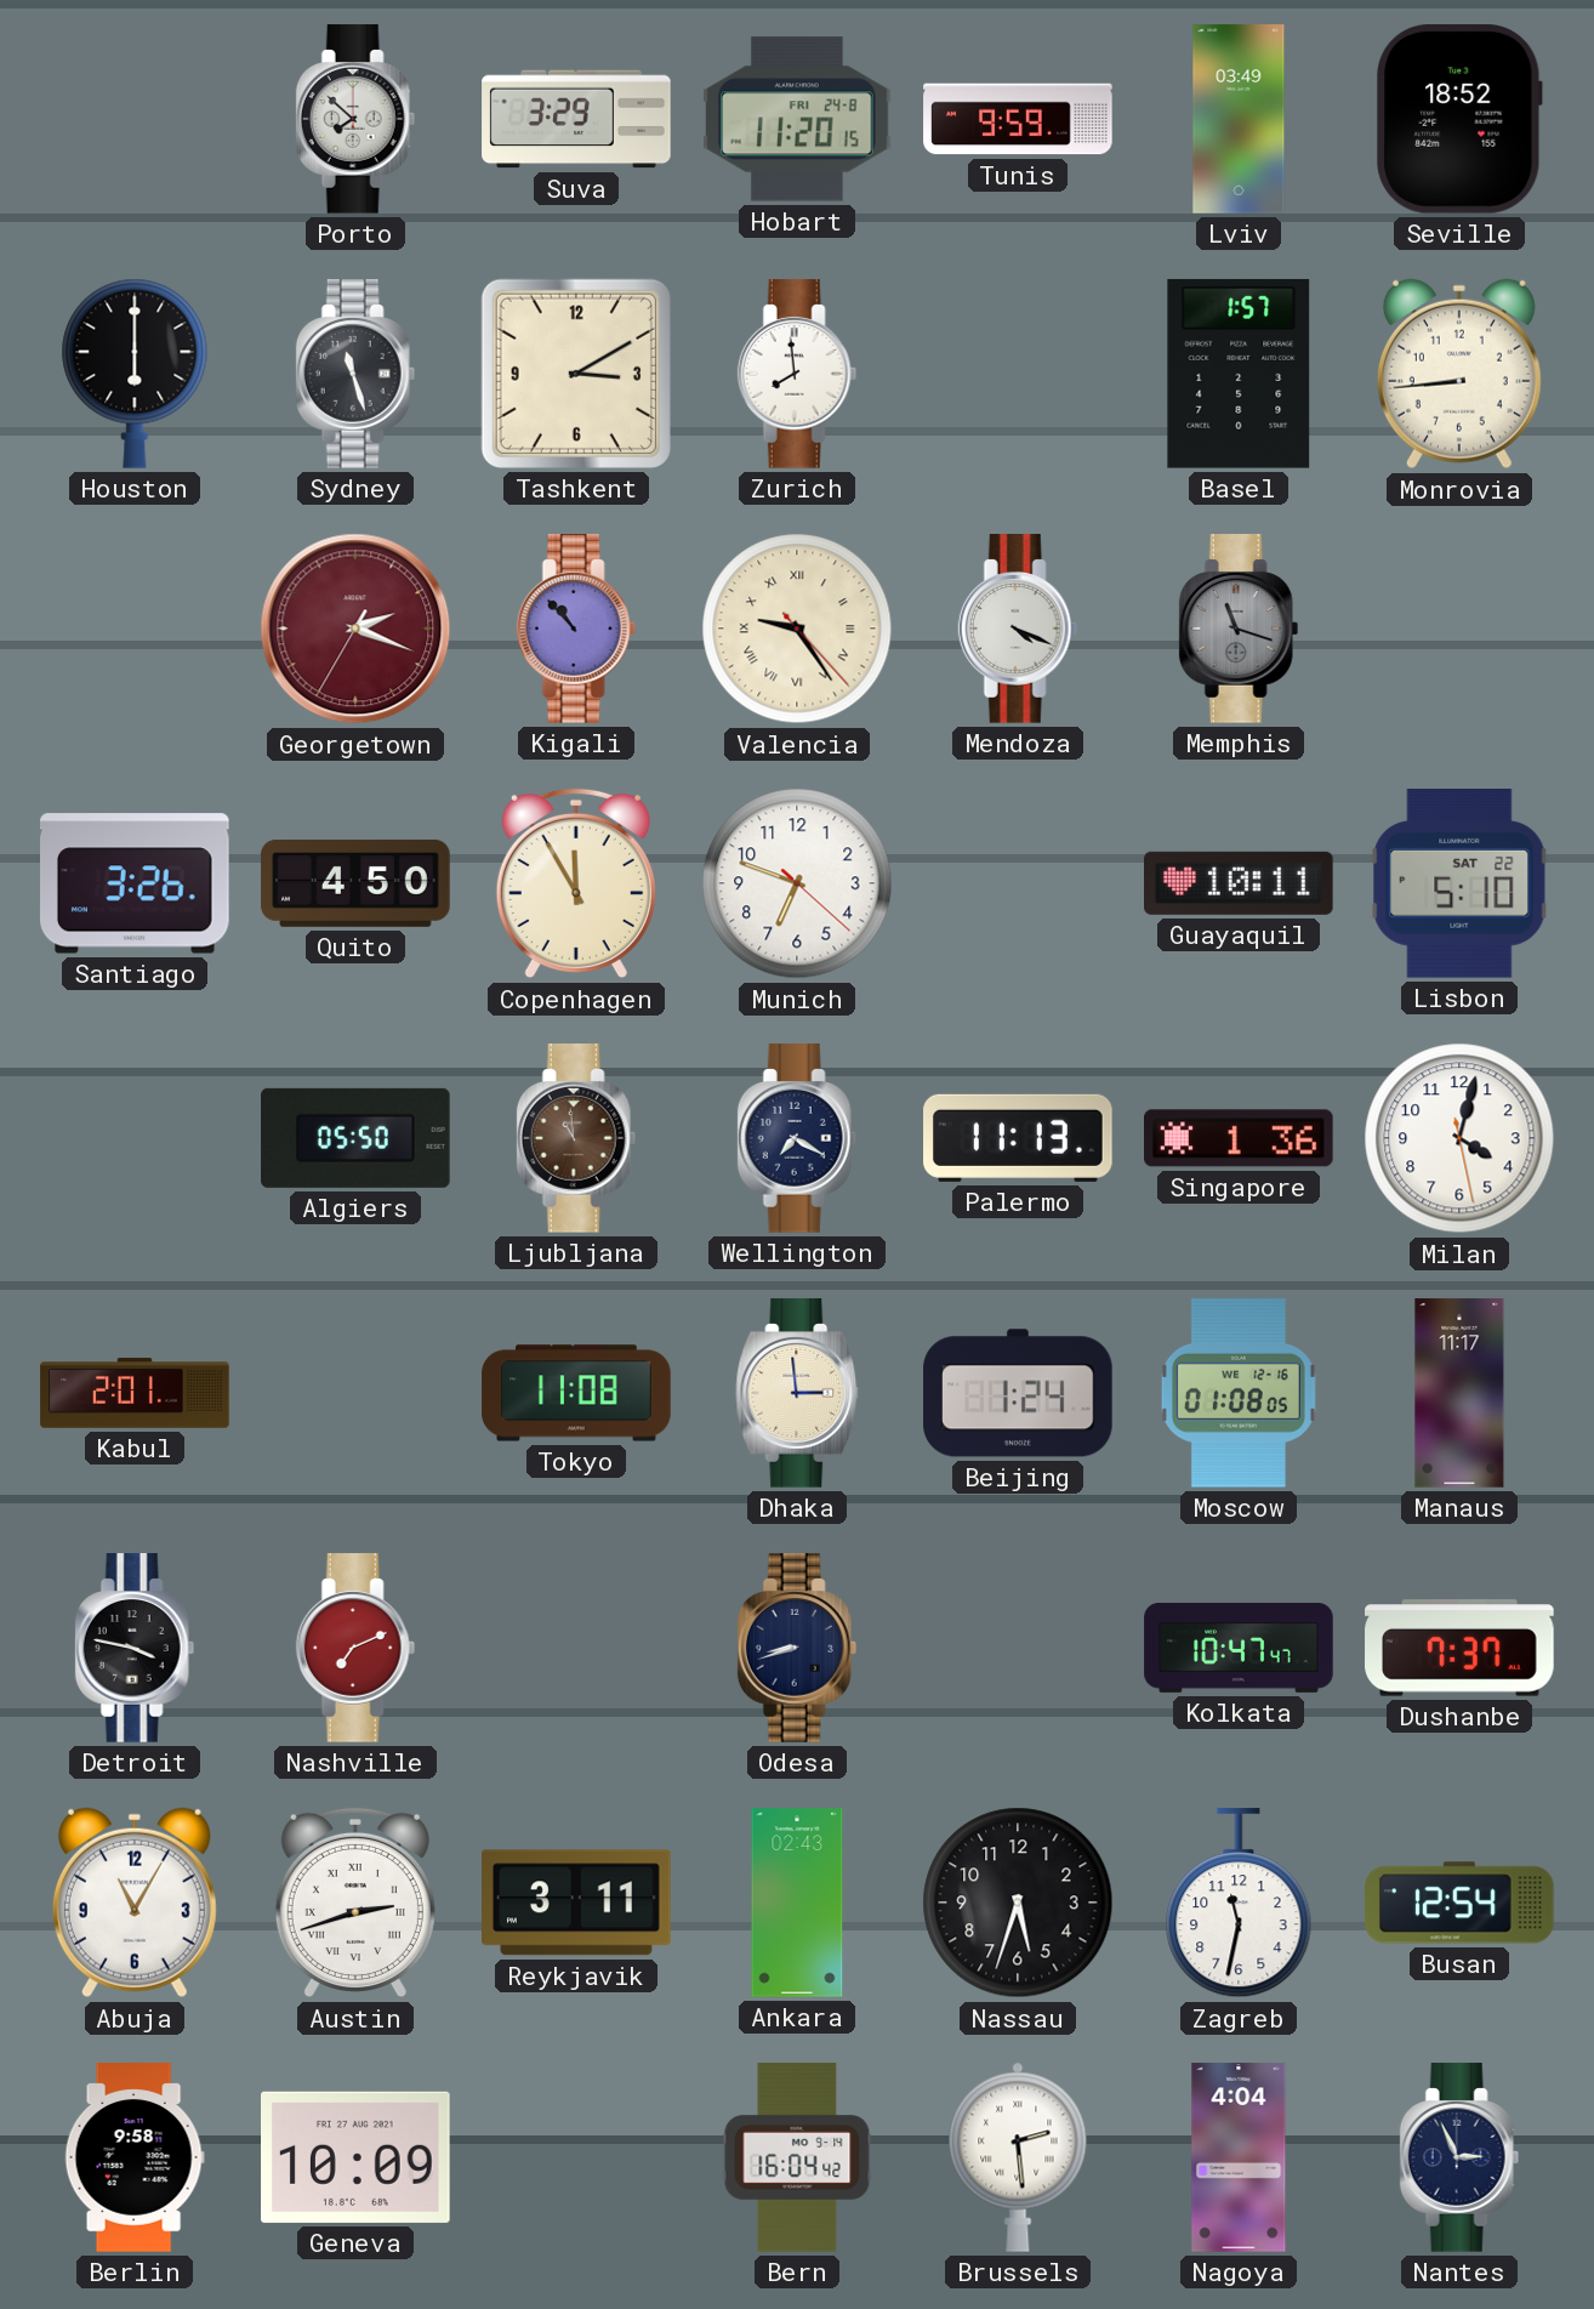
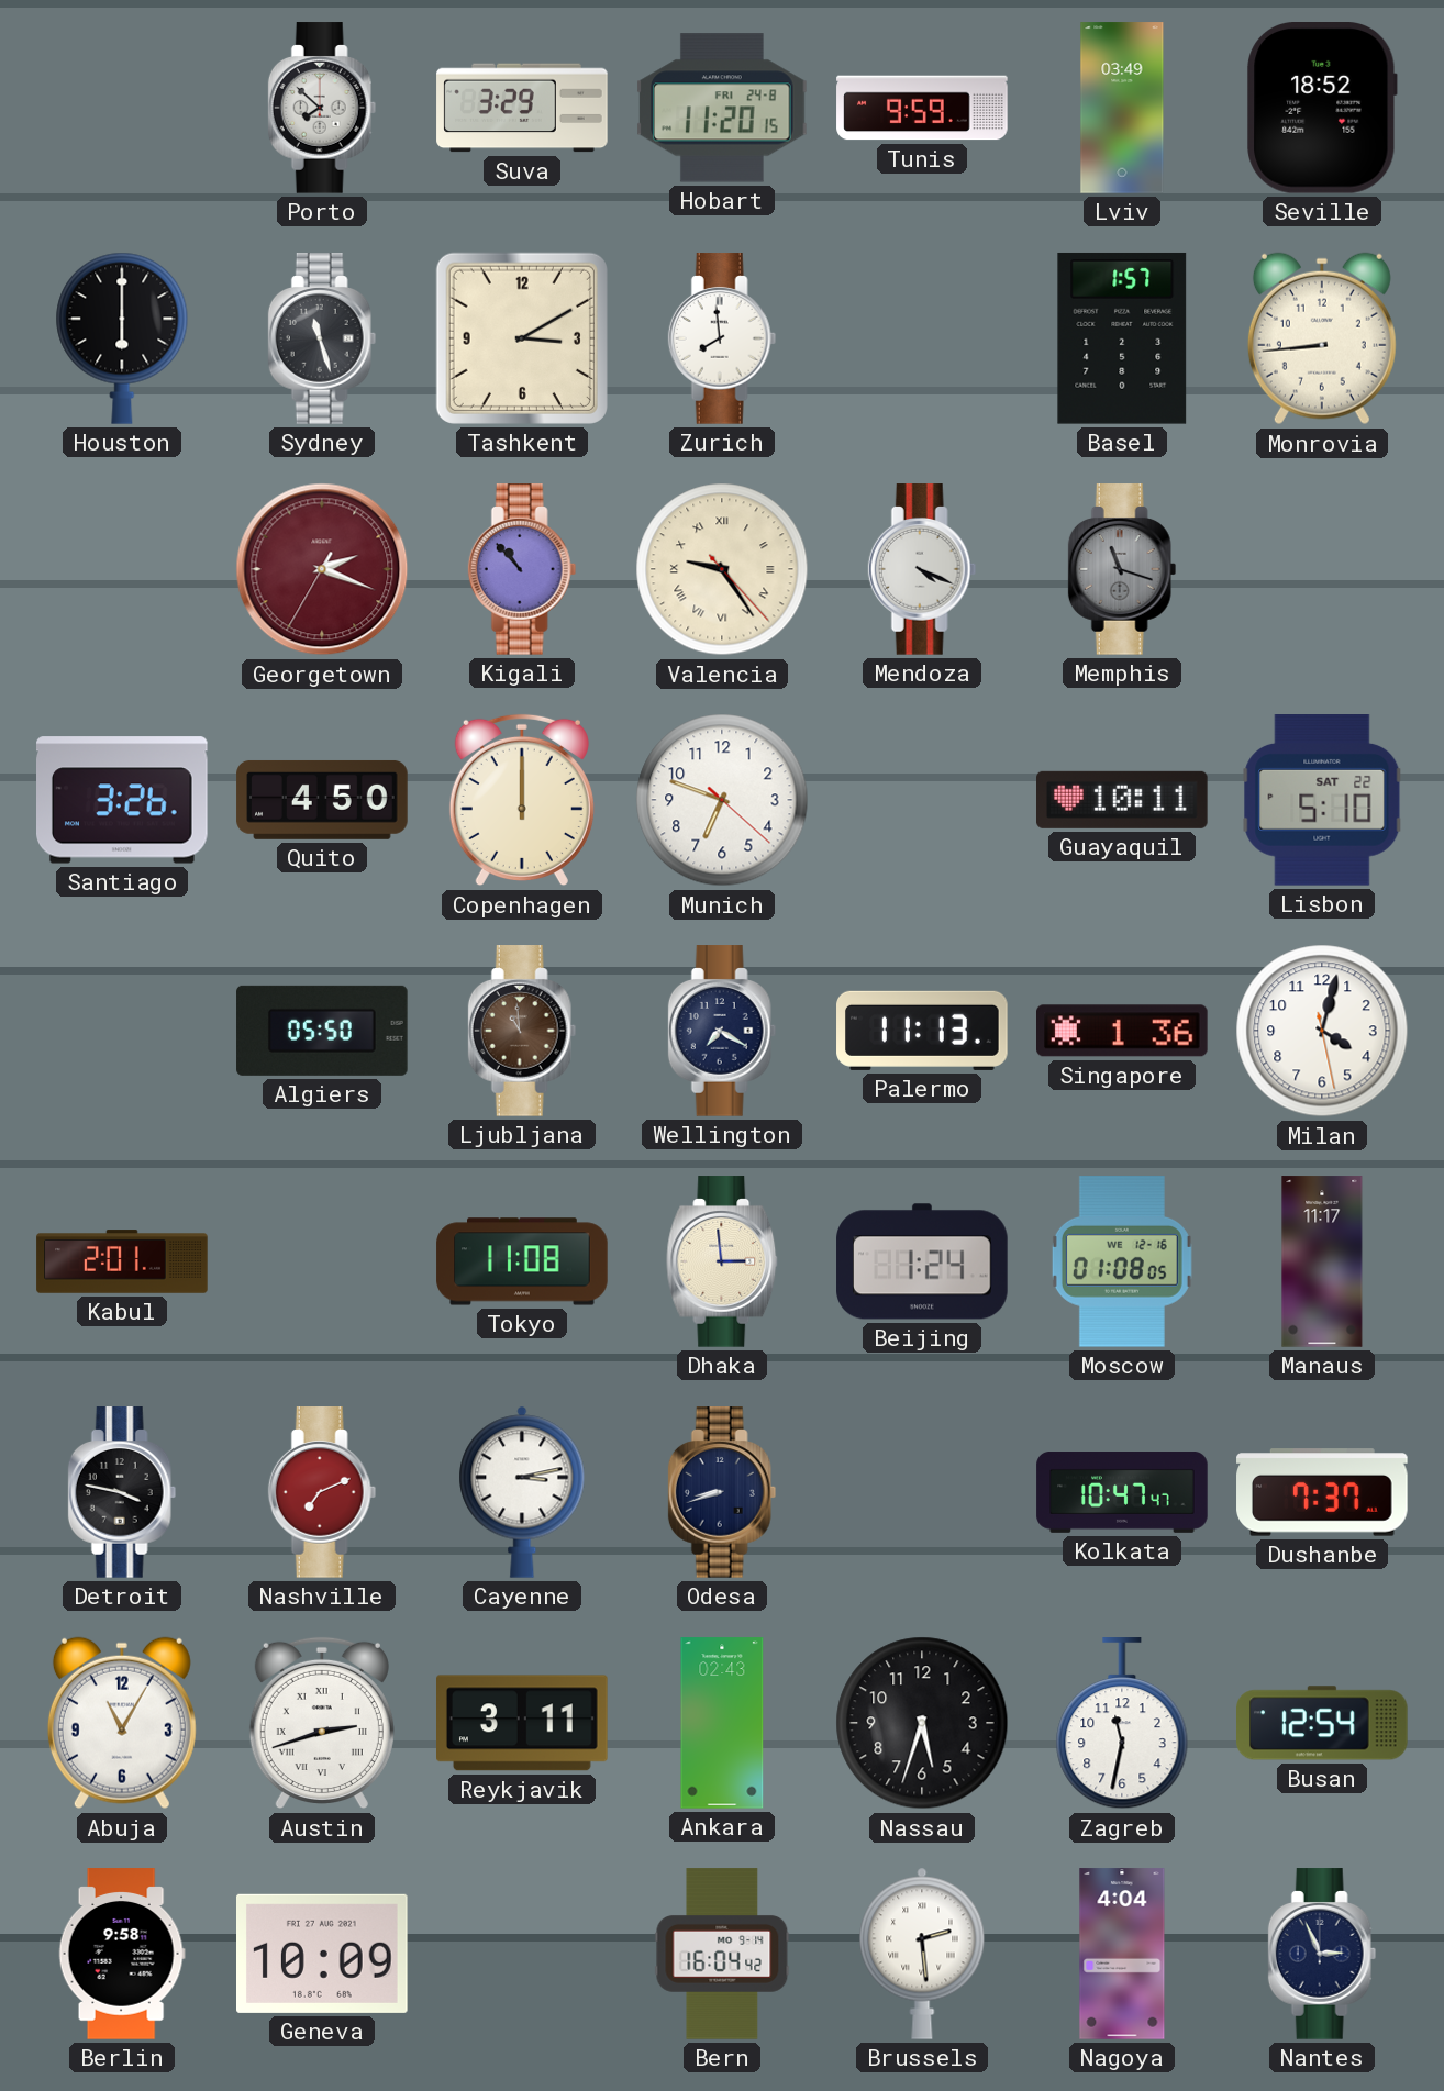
Copenhagen: 11:55 -> 12:00
Cayenne: none -> 3:13
